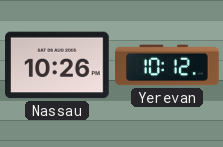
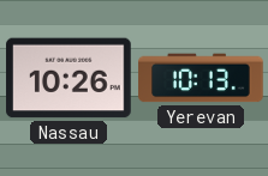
Yerevan: 10:12 -> 10:13
